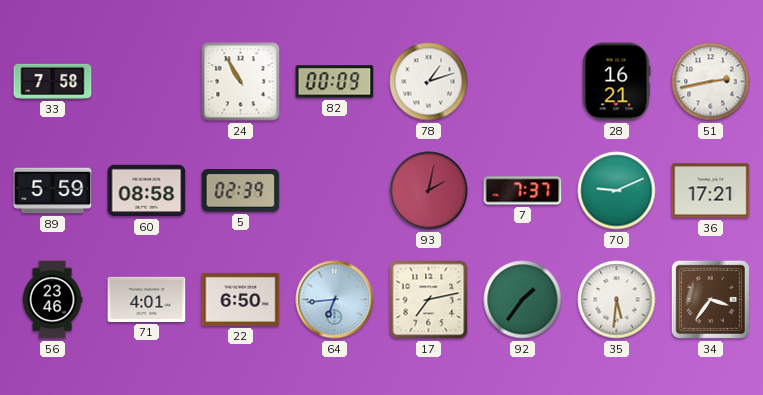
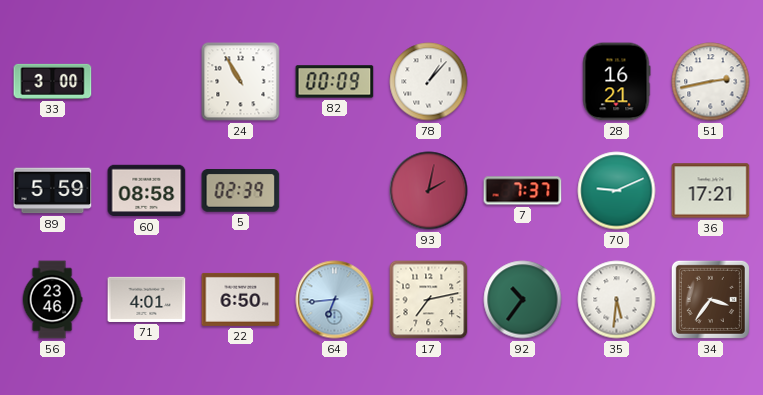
33: 7:58 -> 3:00
78: 1:12 -> 1:07
92: 1:36 -> 10:36
